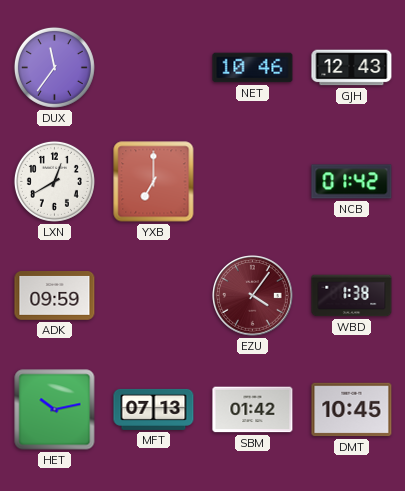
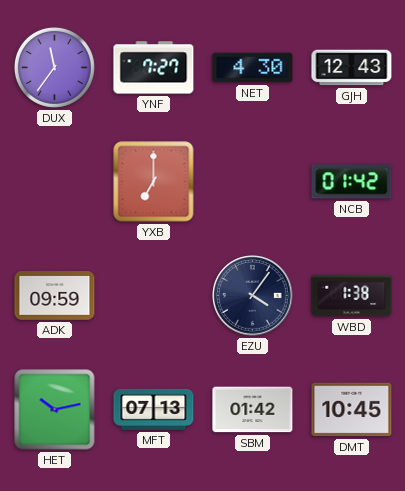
YNF: none -> 7:27
NET: 10:46 -> 4:30
LXN: 12:40 -> none
EZU dial: burgundy -> navy
